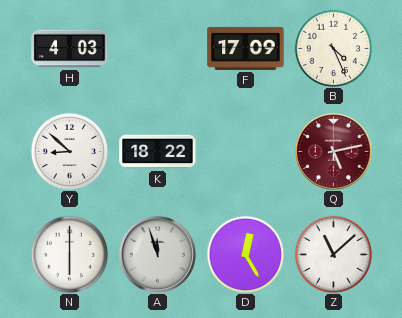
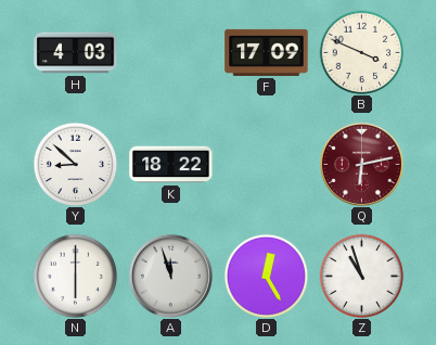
B: 4:26 -> 3:49
Q: 5:13 -> 6:13
Z: 11:08 -> 10:57
